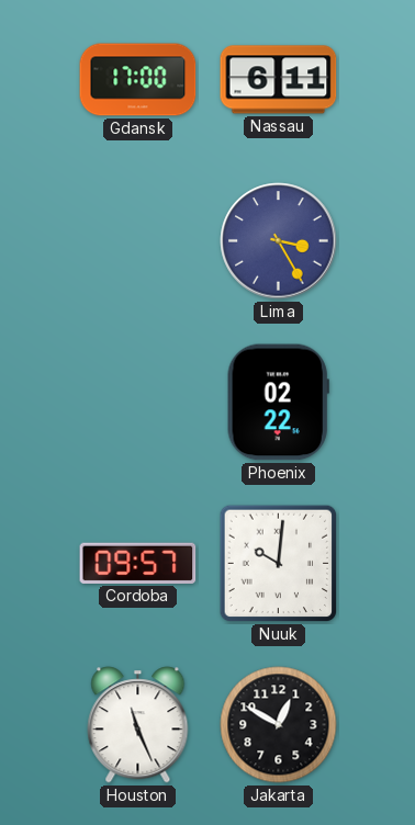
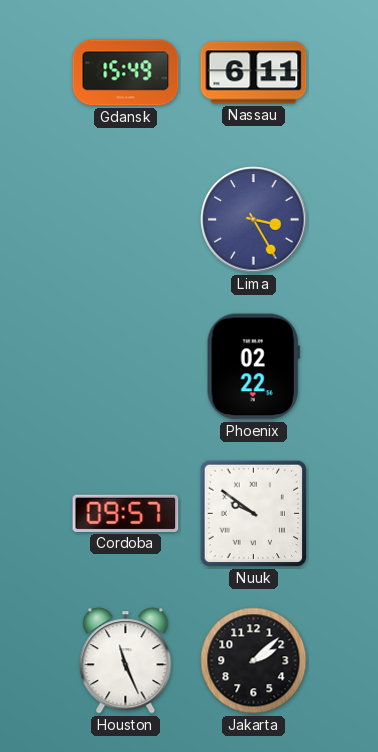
Gdansk: 17:00 -> 15:49
Nuuk: 10:01 -> 9:51
Jakarta: 12:50 -> 2:08
